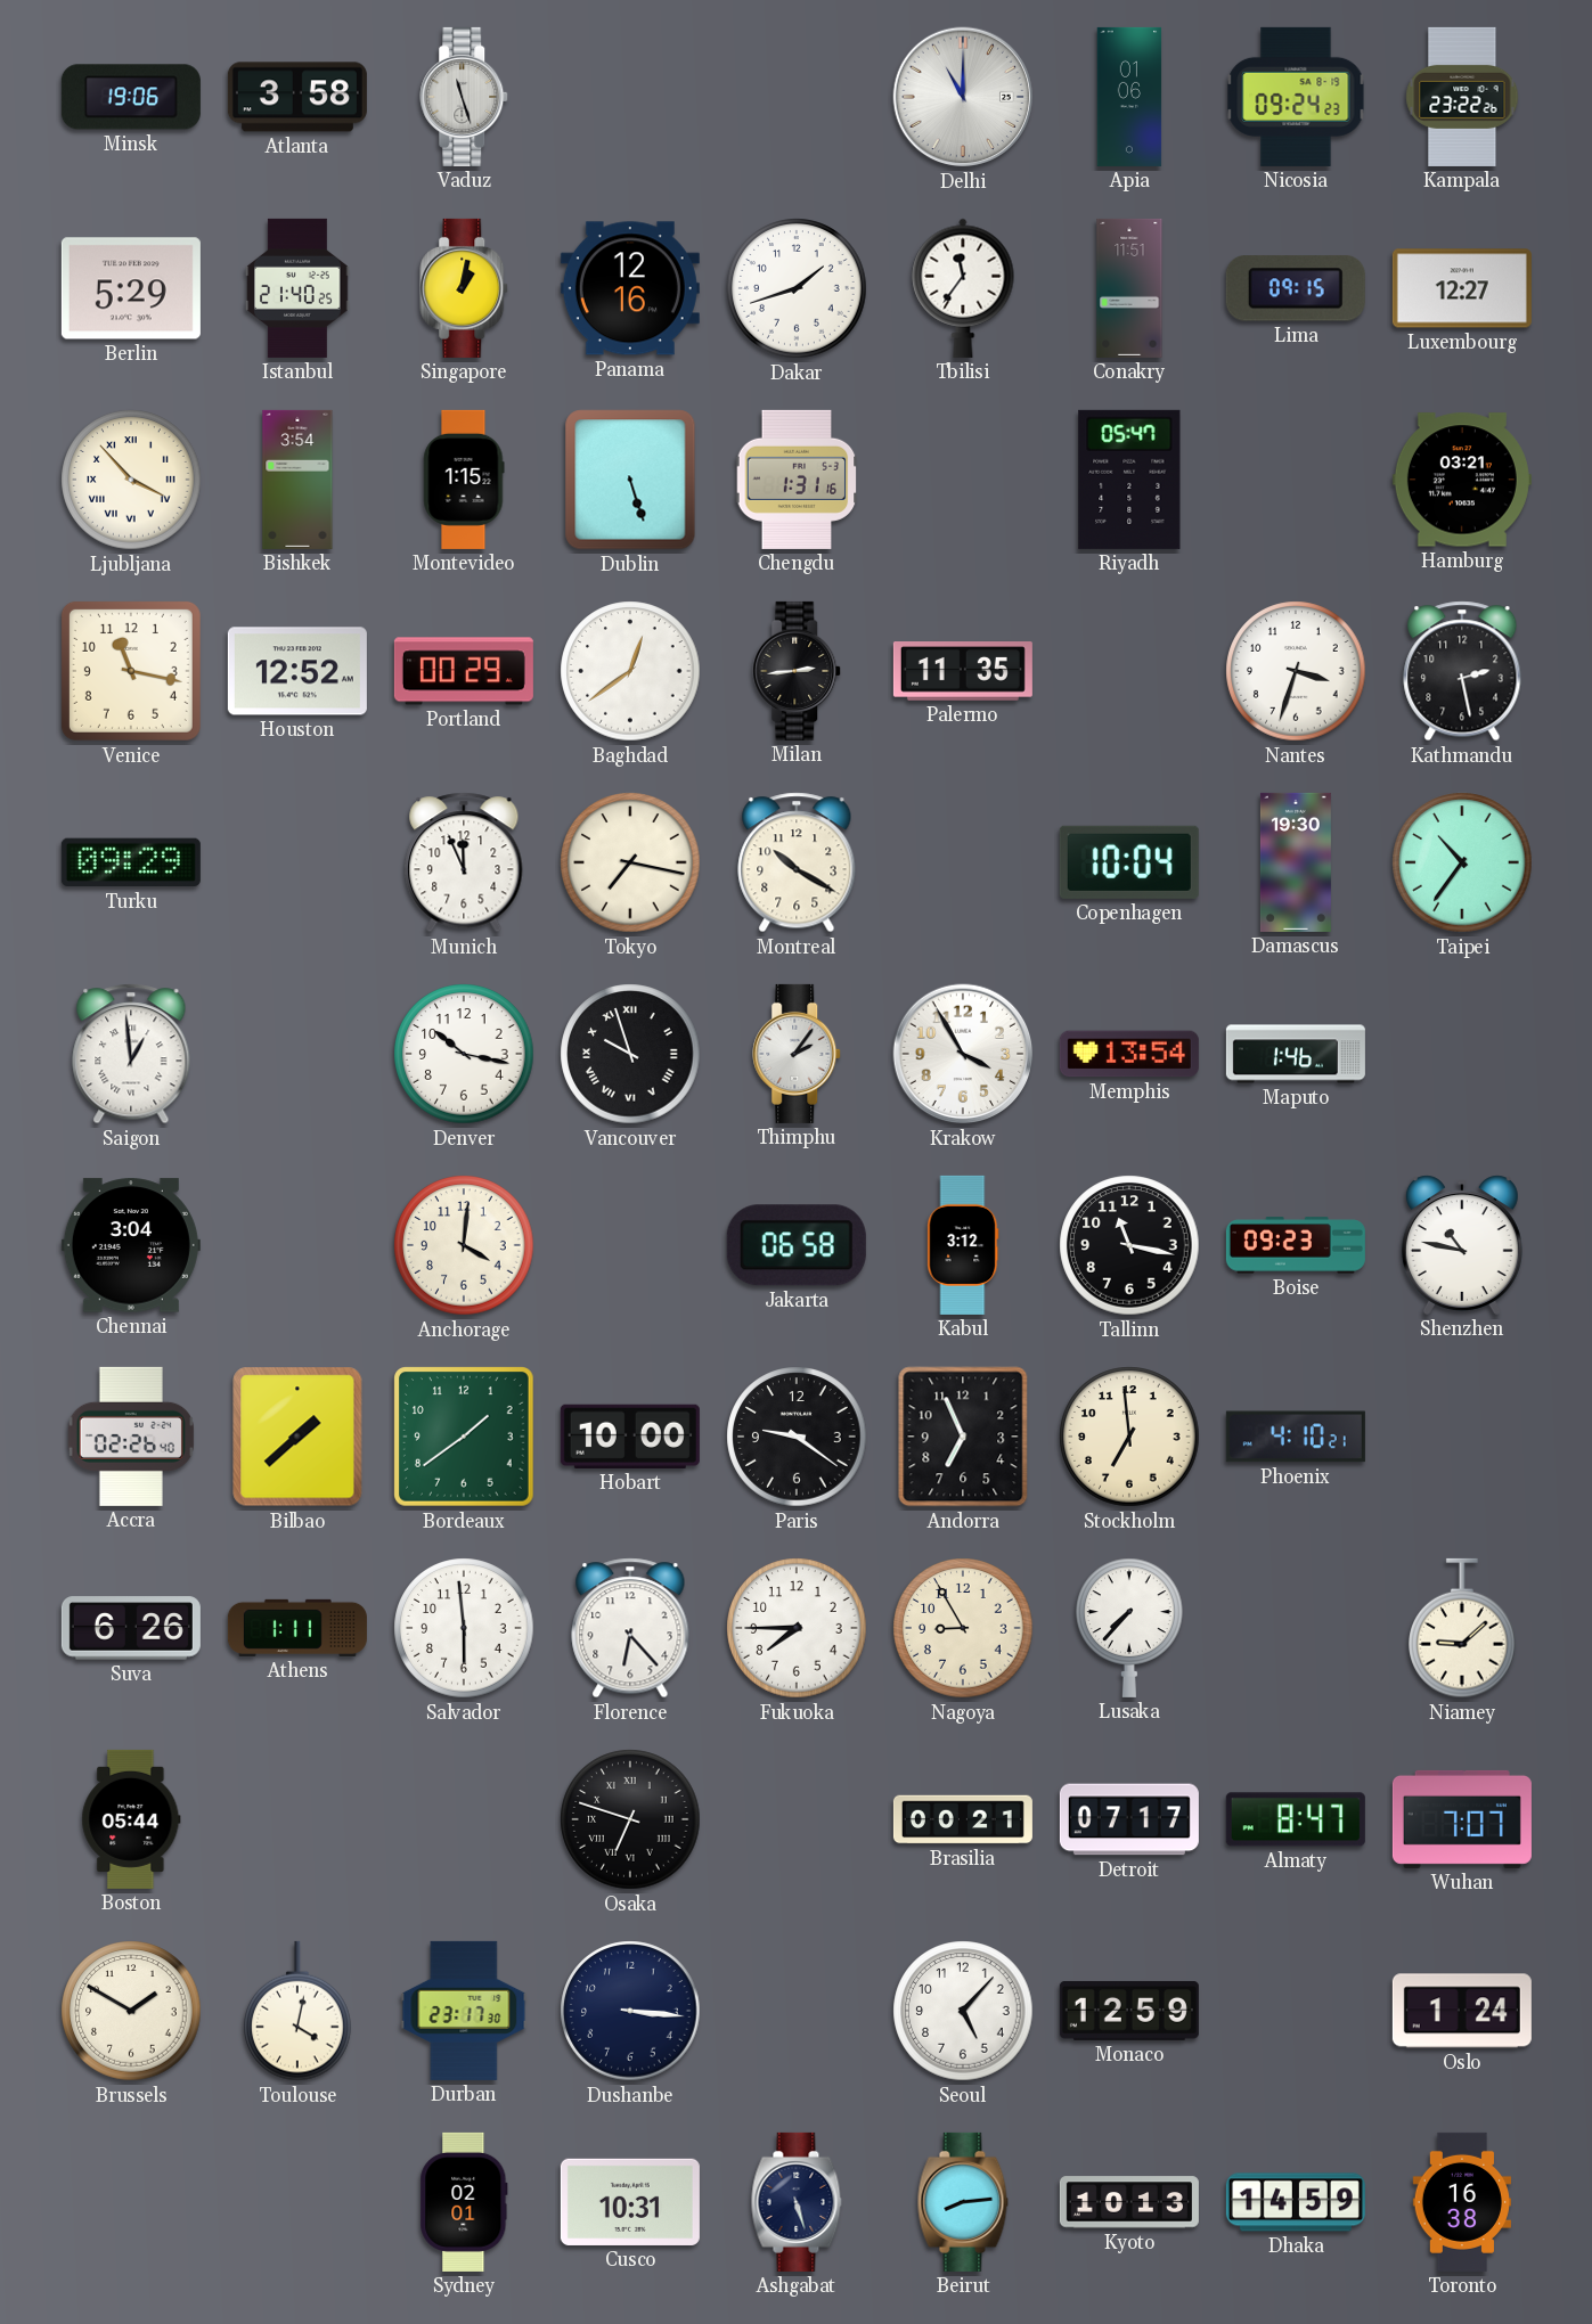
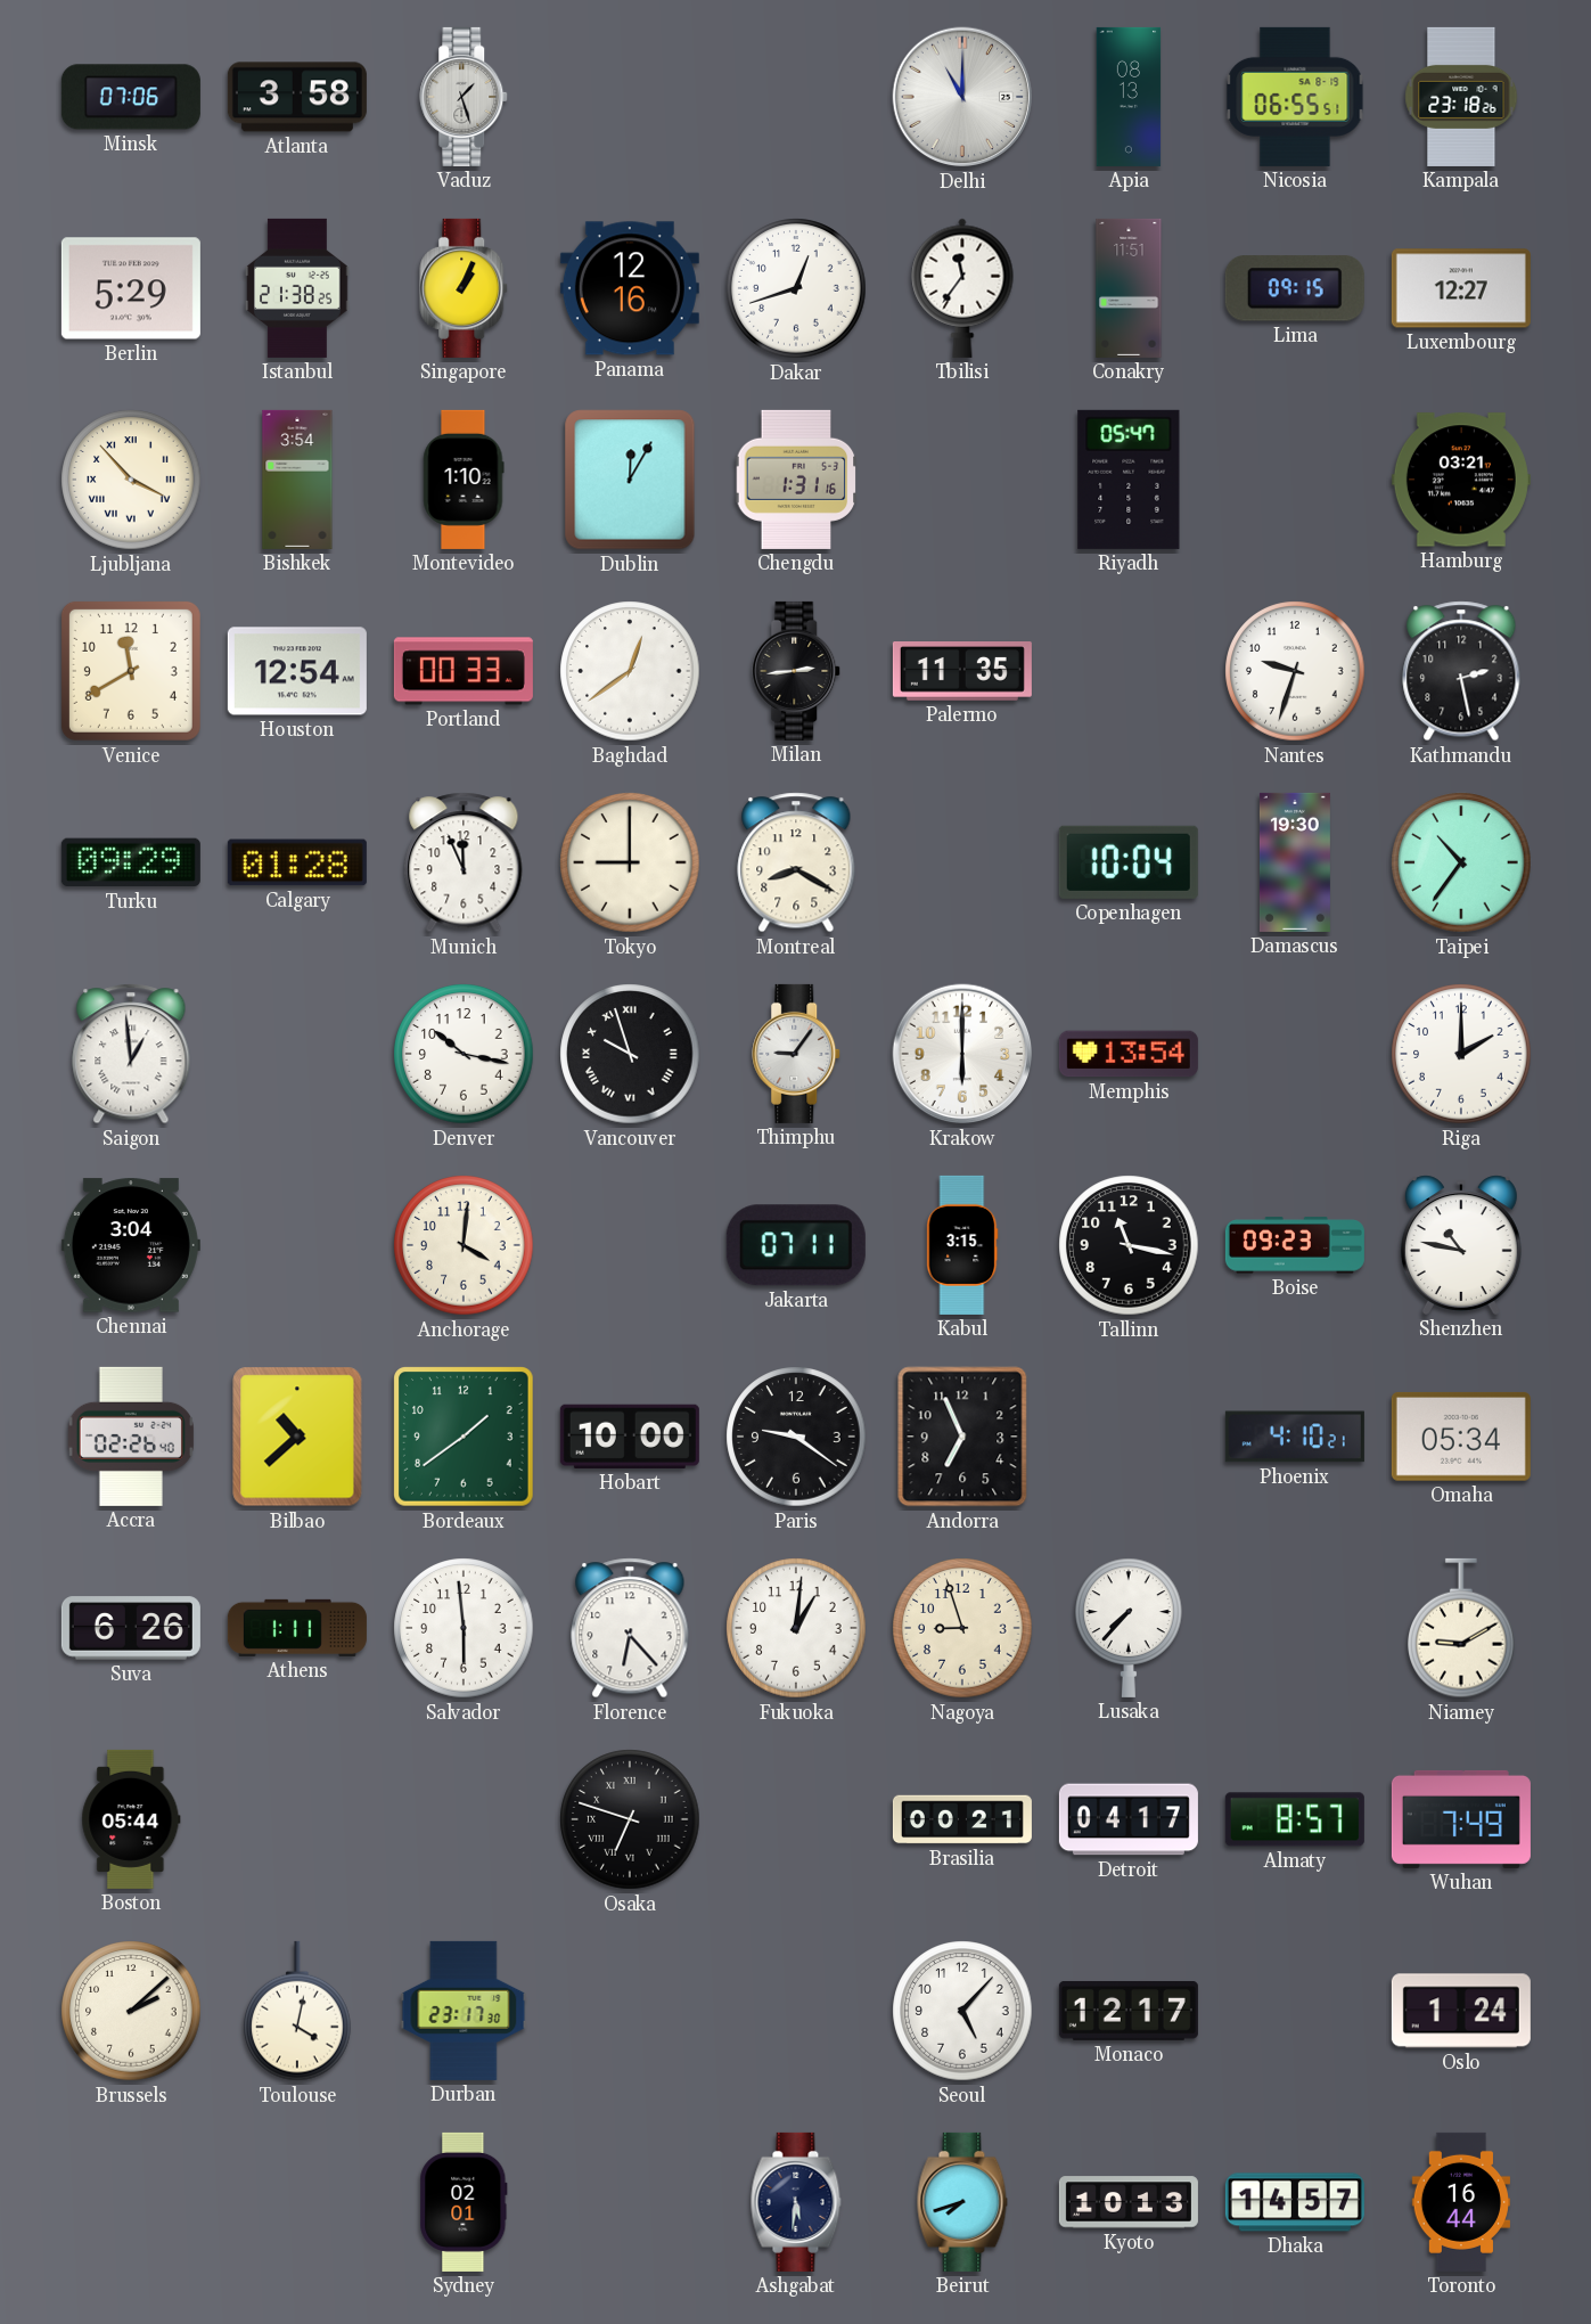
Minsk: 19:06 -> 07:06
Vaduz: 11:27 -> 1:27
Apia: 01:06 -> 08:13
Nicosia: 09:24 -> 06:55
Kampala: 23:22 -> 23:18
Istanbul: 21:40 -> 21:38
Singapore: 1:02 -> 1:04
Dakar: 1:42 -> 12:42
Montevideo: 1:15 -> 1:10
Dublin: 5:27 -> 12:05
Venice: 11:17 -> 11:40
Houston: 12:52 -> 12:54
Portland: 00:29 -> 00:33
Nantes: 3:33 -> 9:33
Calgary: none -> 01:28
Tokyo: 7:17 -> 9:00
Montreal: 10:20 -> 8:20
Thimphu: 2:06 -> 9:06
Krakow: 3:55 -> 6:00
Maputo: 1:46 -> none
Riga: none -> 2:00
Jakarta: 06:58 -> 07:11
Kabul: 3:12 -> 3:15
Bilbao: 1:38 -> 10:38
Stockholm: 6:59 -> none
Omaha: none -> 05:34
Fukuoka: 7:45 -> 1:01
Nagoya: 8:55 -> 8:57
Niamey: 9:08 -> 9:10
Detroit: 07:17 -> 04:17
Almaty: 8:47 -> 8:57
Wuhan: 7:07 -> 7:49
Brussels: 1:50 -> 2:08
Dushanbe: 3:16 -> none
Monaco: 12:59 -> 12:17
Cusco: 10:31 -> none
Ashgabat: 5:27 -> 5:31
Beirut: 8:14 -> 7:42
Dhaka: 14:59 -> 14:57
Toronto: 16:38 -> 16:44
